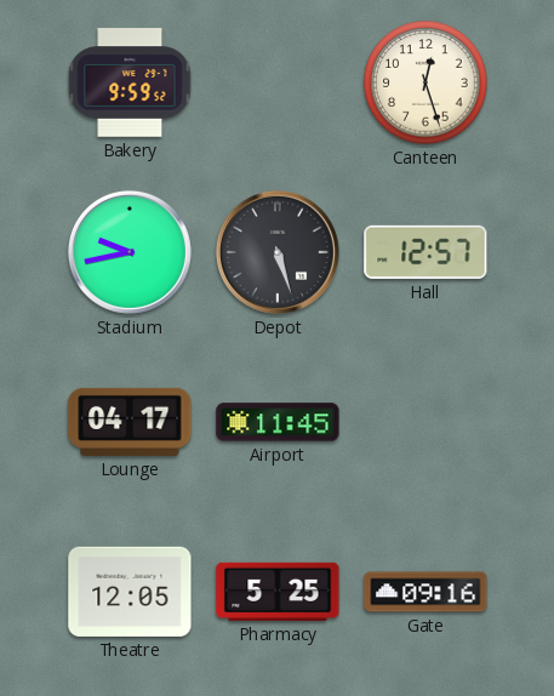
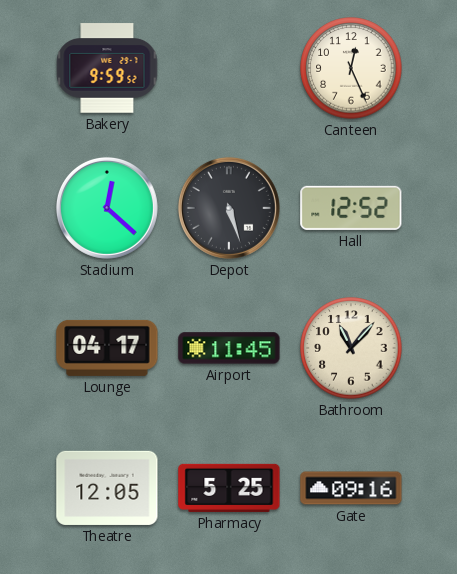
Canteen: 12:27 -> 12:26
Stadium: 9:43 -> 12:22
Hall: 12:57 -> 12:52
Bathroom: none -> 11:07
